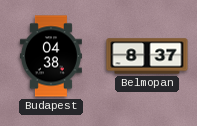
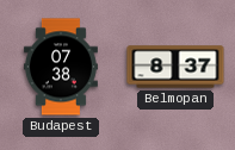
Budapest: 04:38 -> 07:38
